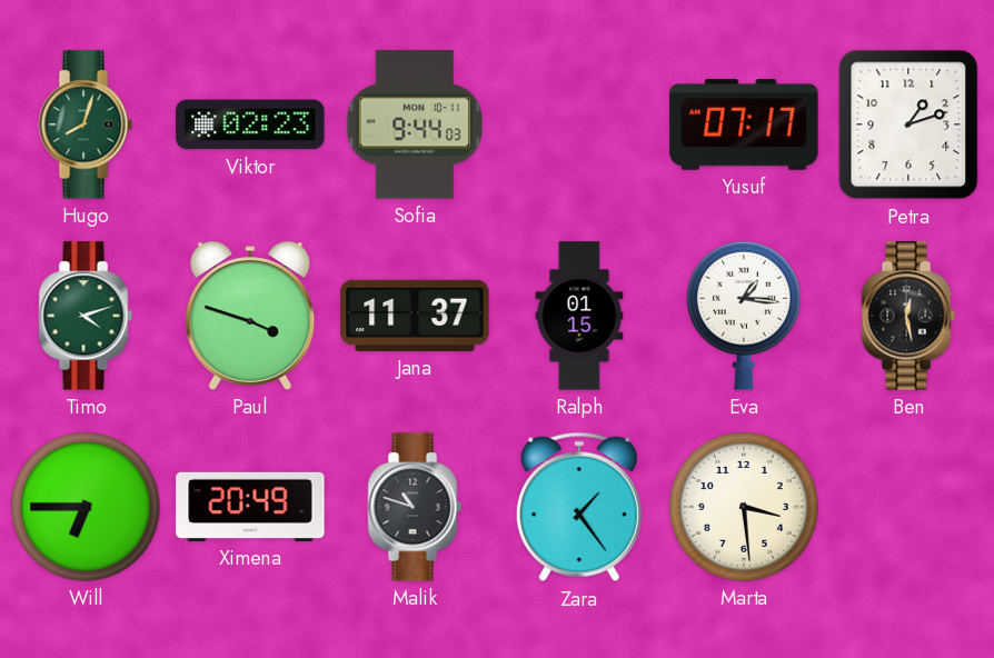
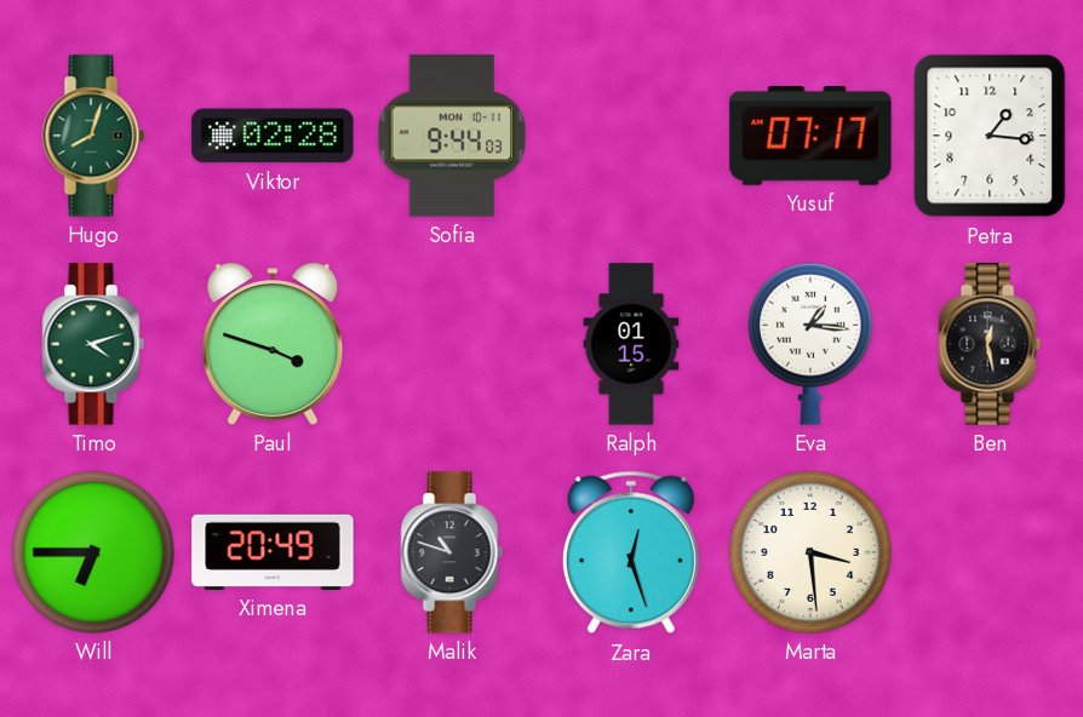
Viktor: 02:23 -> 02:28
Petra: 1:12 -> 1:16
Jana: 11:37 -> none
Zara: 1:24 -> 12:27
